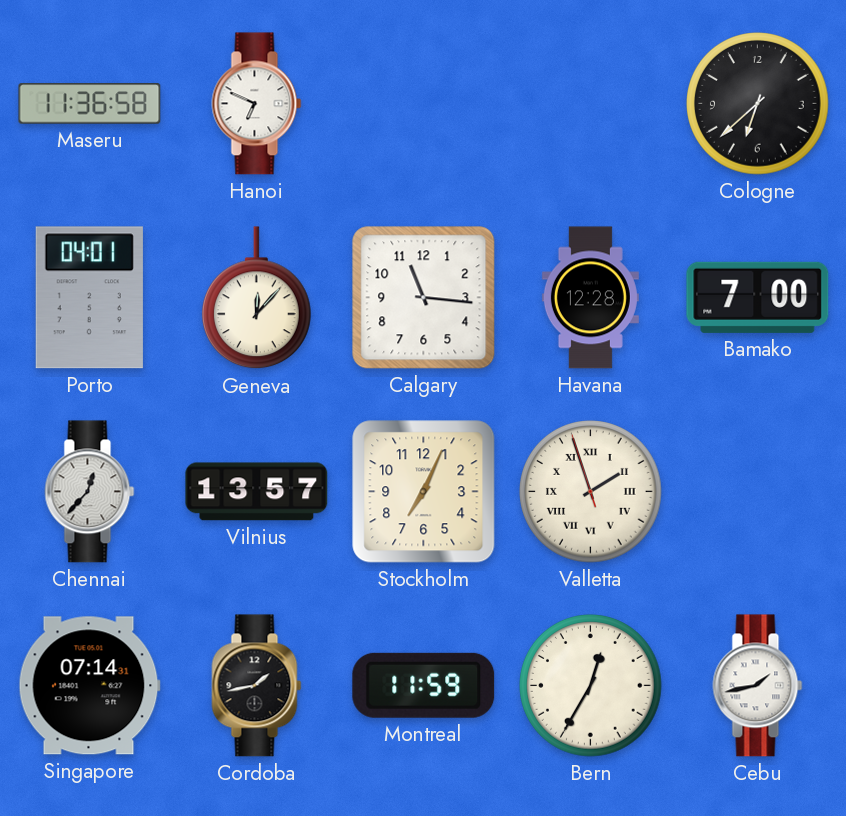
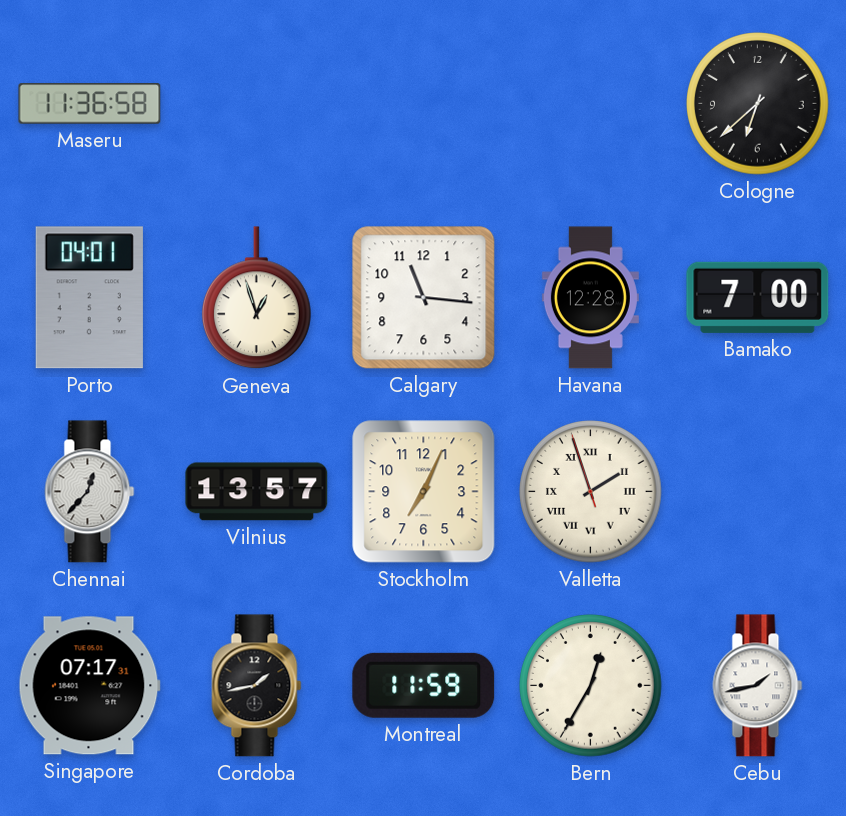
Hanoi: 6:49 -> none
Geneva: 12:07 -> 12:57
Singapore: 07:14 -> 07:17
